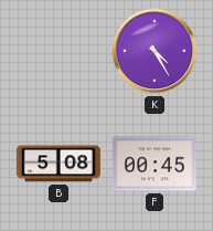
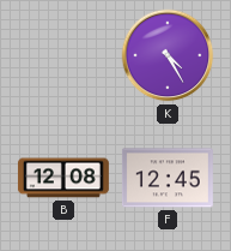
B: 5:08 -> 12:08
F: 00:45 -> 12:45
